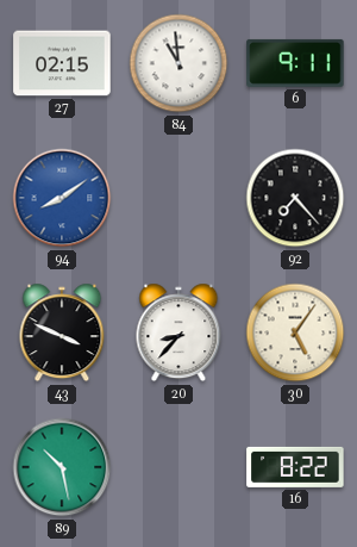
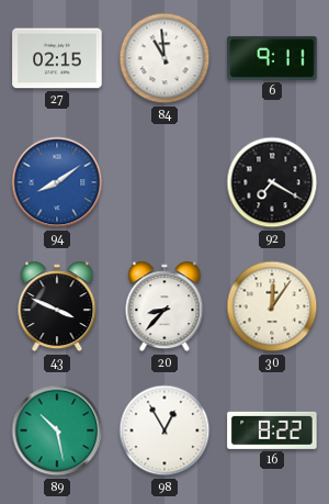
92: 7:23 -> 7:20
30: 5:06 -> 12:06
98: none -> 12:55
